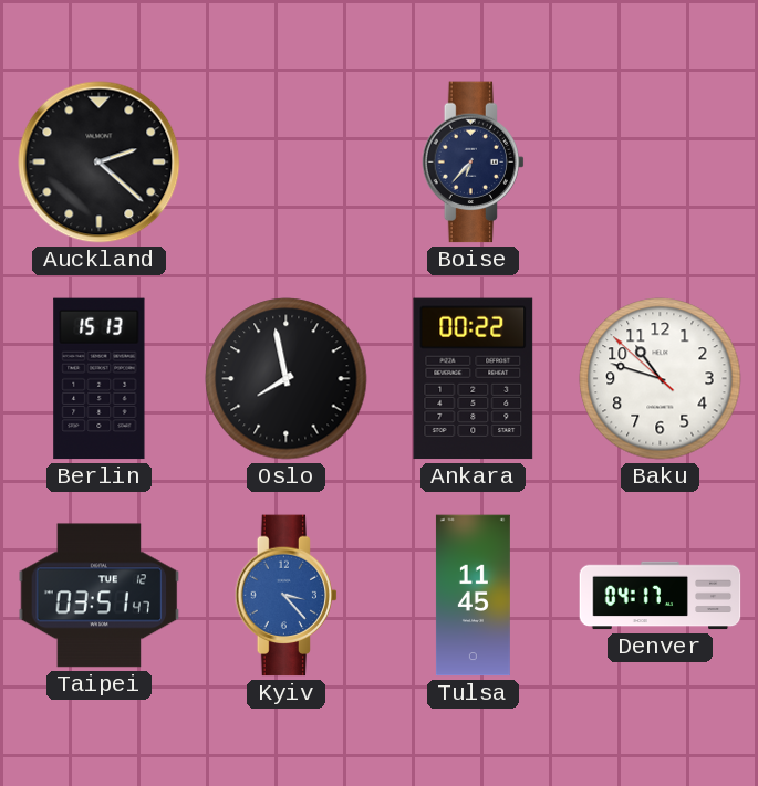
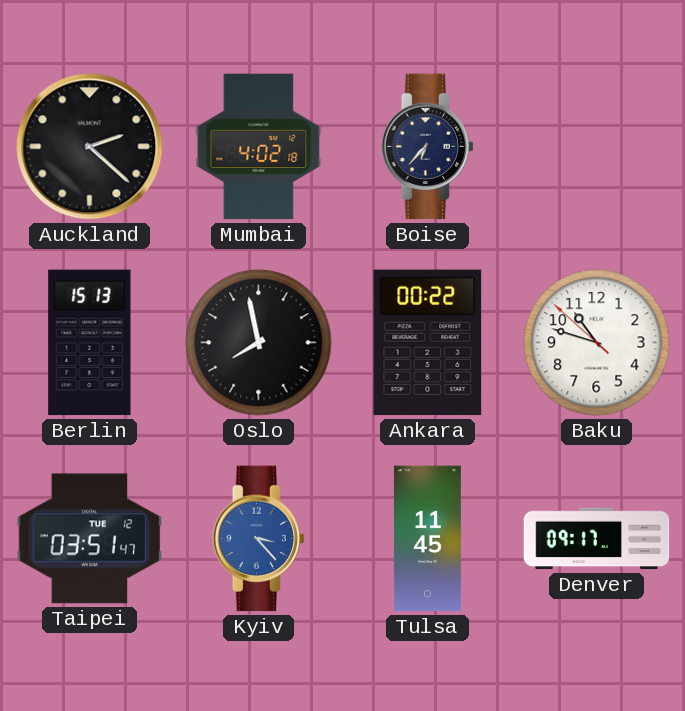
Mumbai: none -> 4:02
Denver: 04:17 -> 09:17
